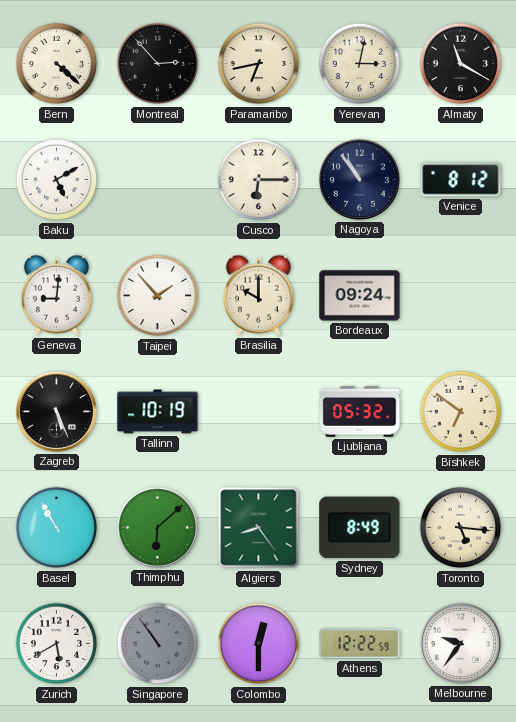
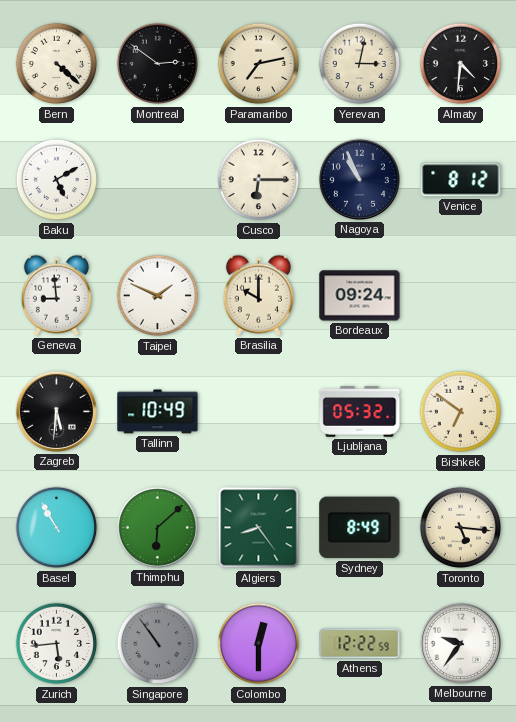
Montreal: 2:53 -> 2:51
Paramaribo: 6:43 -> 7:13
Almaty: 11:20 -> 4:31
Nagoya: 10:54 -> 10:56
Geneva: 9:01 -> 8:59
Taipei: 1:53 -> 1:49
Zagreb: 5:26 -> 5:31
Tallinn: 10:19 -> 10:49
Zurich: 5:40 -> 5:44
